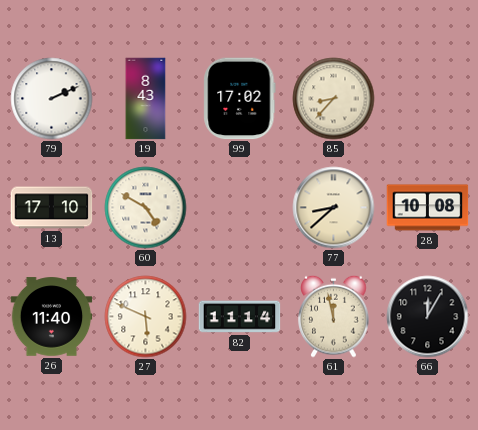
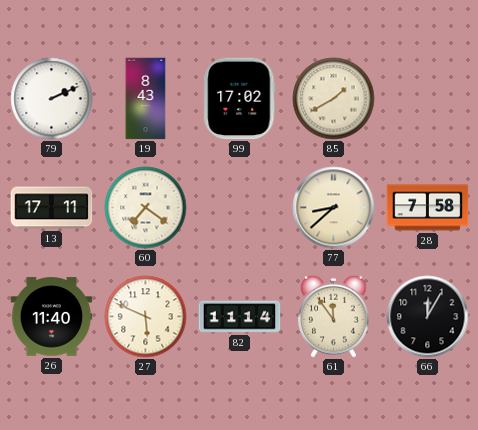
85: 8:37 -> 1:40
13: 17:10 -> 17:11
60: 4:50 -> 7:21
28: 10:08 -> 7:58
61: 11:58 -> 11:54
